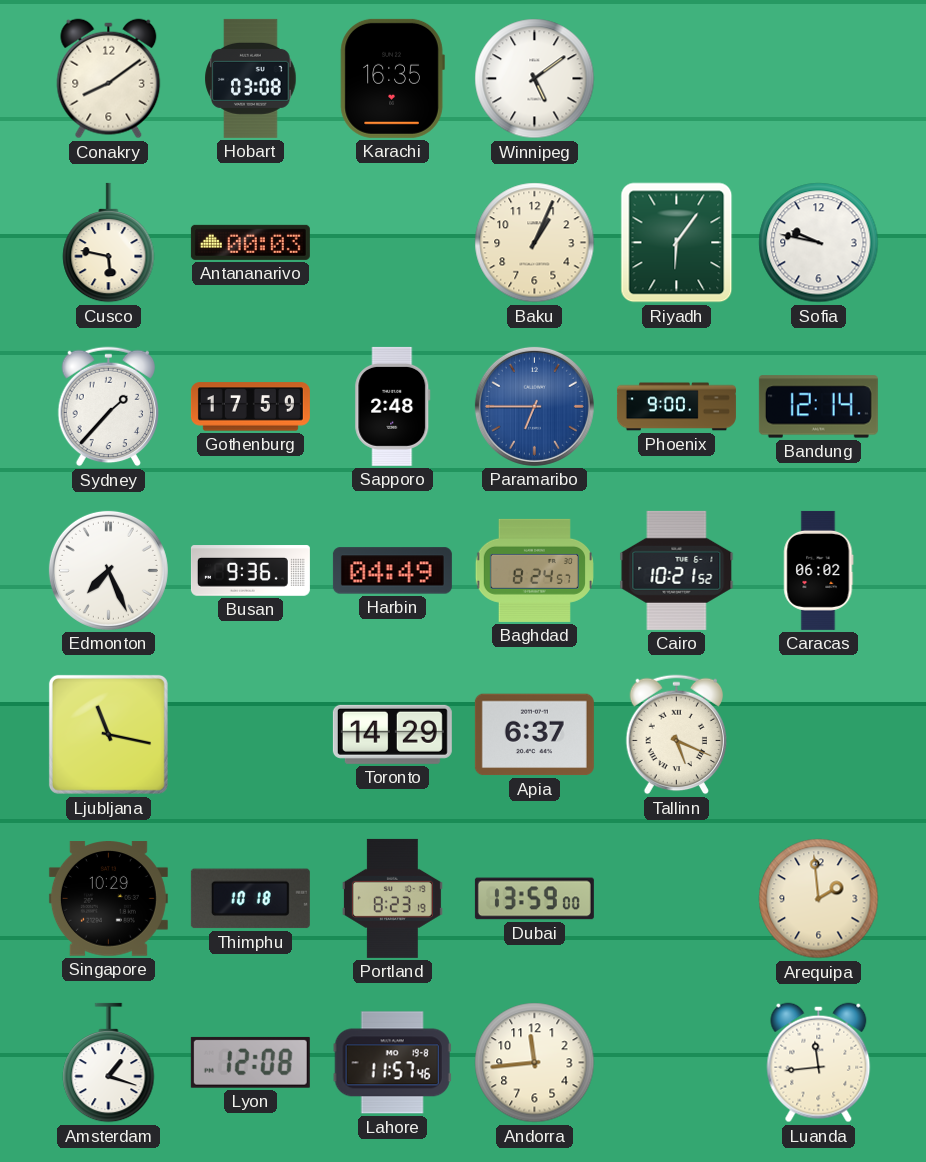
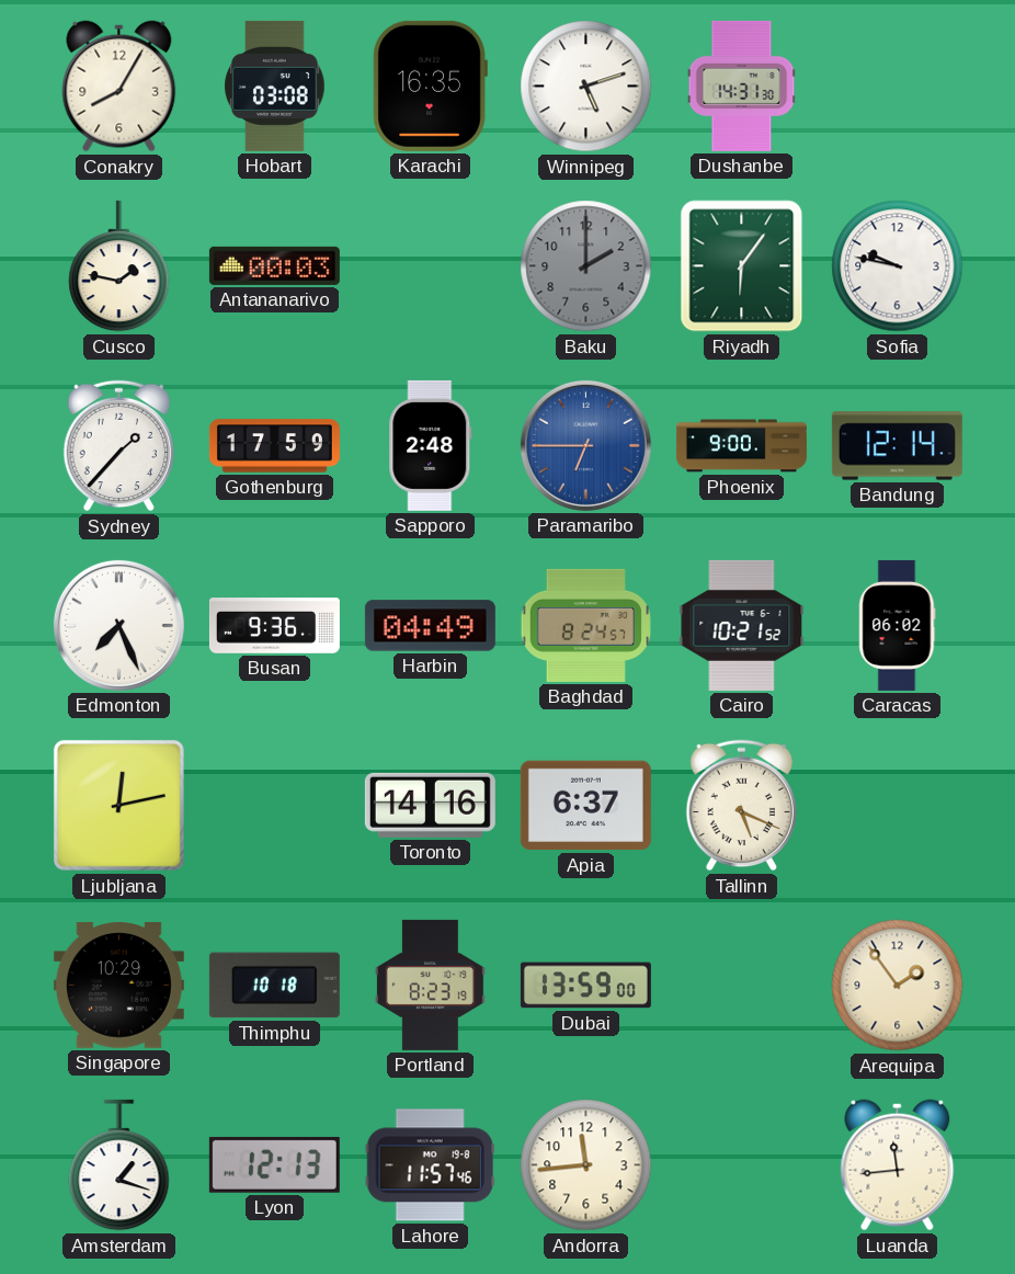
Conakry: 8:09 -> 8:05
Winnipeg: 5:09 -> 5:12
Dushanbe: none -> 14:31
Cusco: 5:47 -> 1:47
Baku: 1:04 -> 2:00
Baku dial: cream -> grey
Ljubljana: 11:17 -> 12:13
Toronto: 14:29 -> 14:16
Arequipa: 1:59 -> 1:54
Lyon: 12:08 -> 12:13
